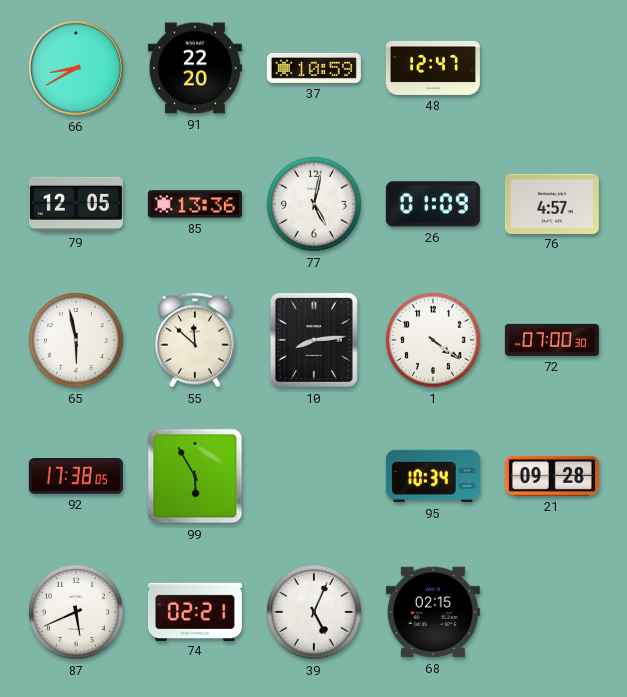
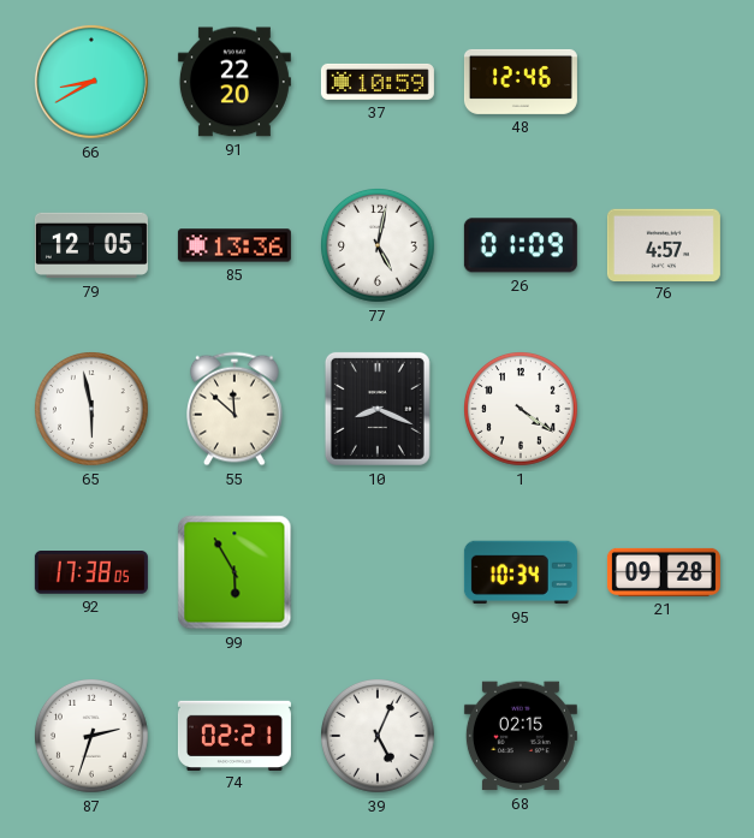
48: 12:47 -> 12:46
10: 8:14 -> 8:19
72: 07:00 -> none
87: 5:41 -> 2:33
